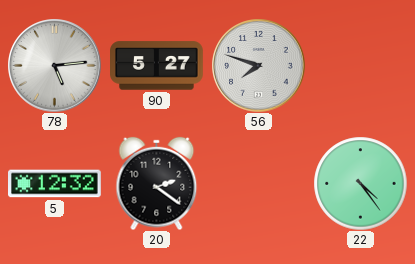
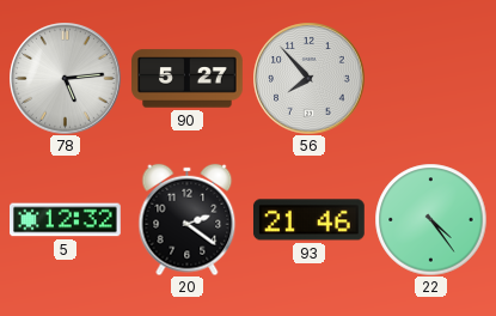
56: 7:48 -> 7:53
93: none -> 21:46
